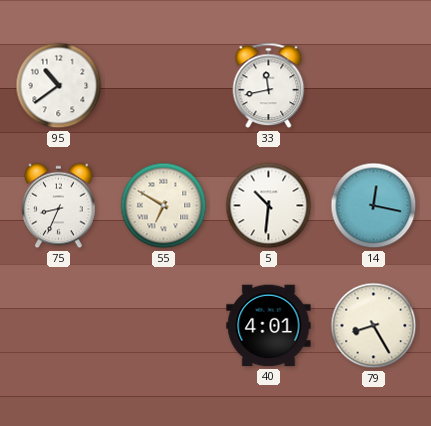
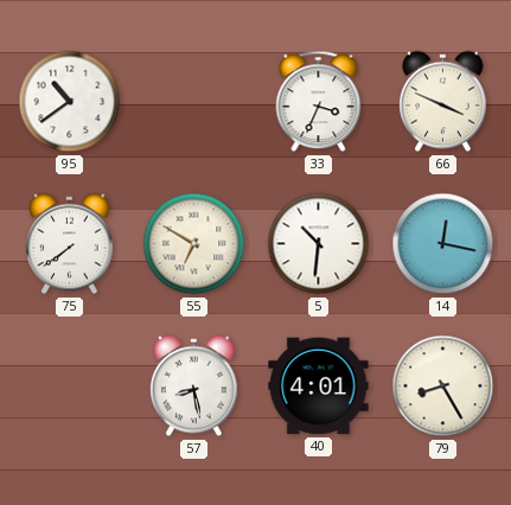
33: 11:43 -> 3:34
66: none -> 3:49
75: 8:34 -> 7:39
57: none -> 8:28
